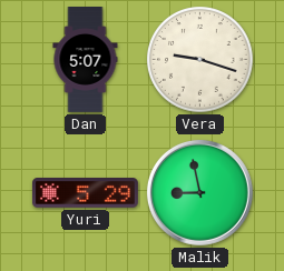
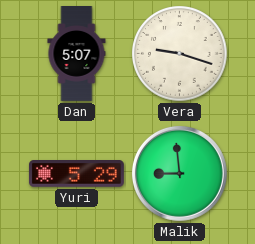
Malik: 8:58 -> 8:59
